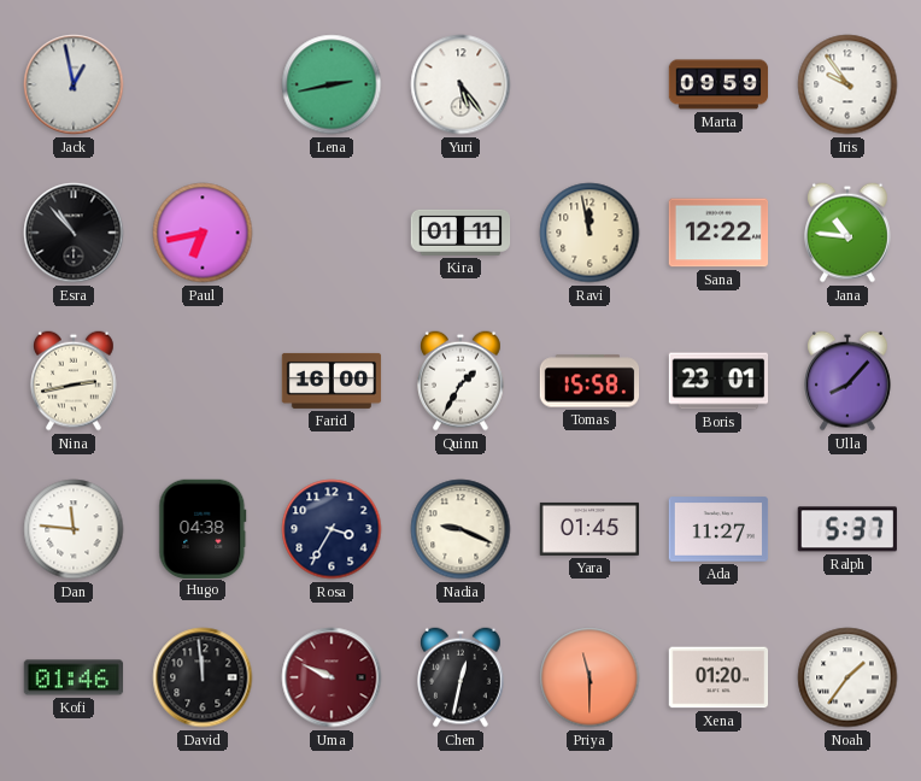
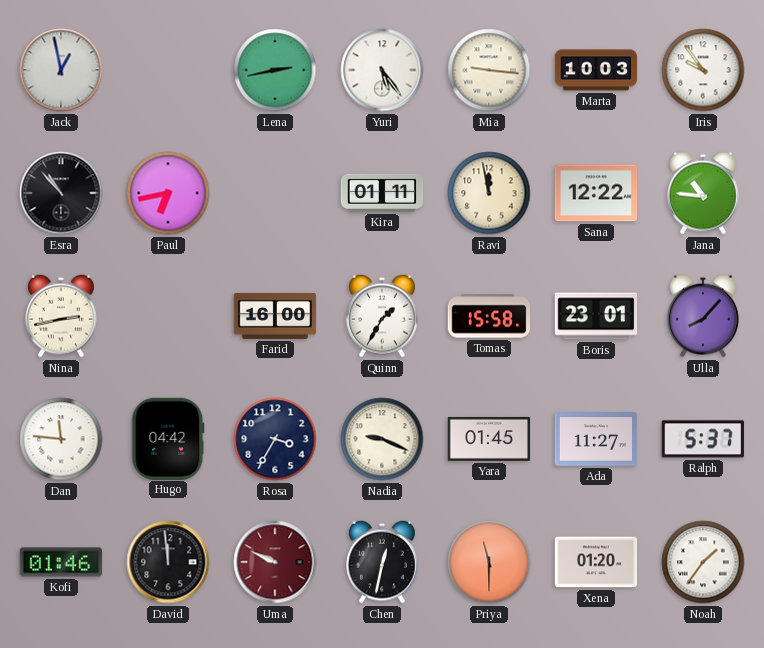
Mia: none -> 9:16
Marta: 09:59 -> 10:03
Hugo: 04:38 -> 04:42
